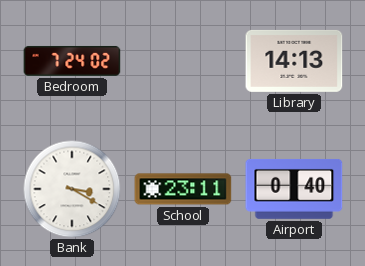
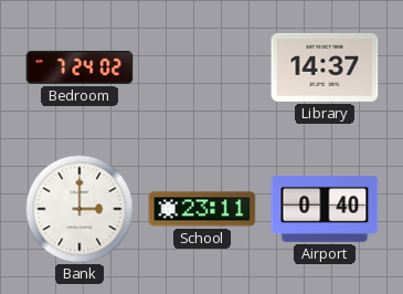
Library: 14:13 -> 14:37
Bank: 3:20 -> 3:00
